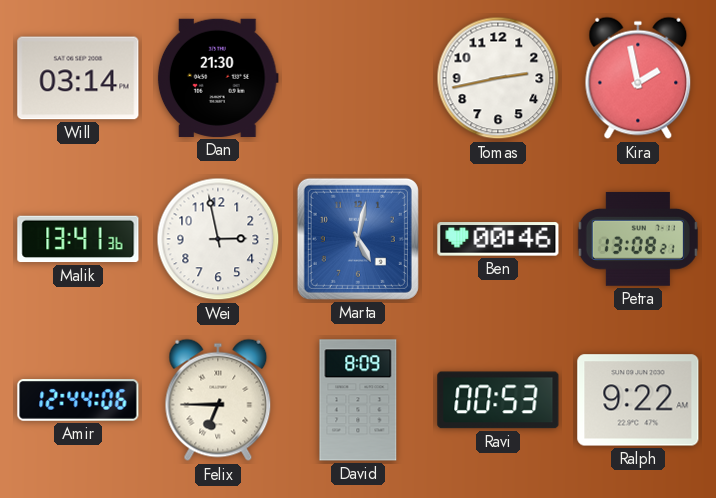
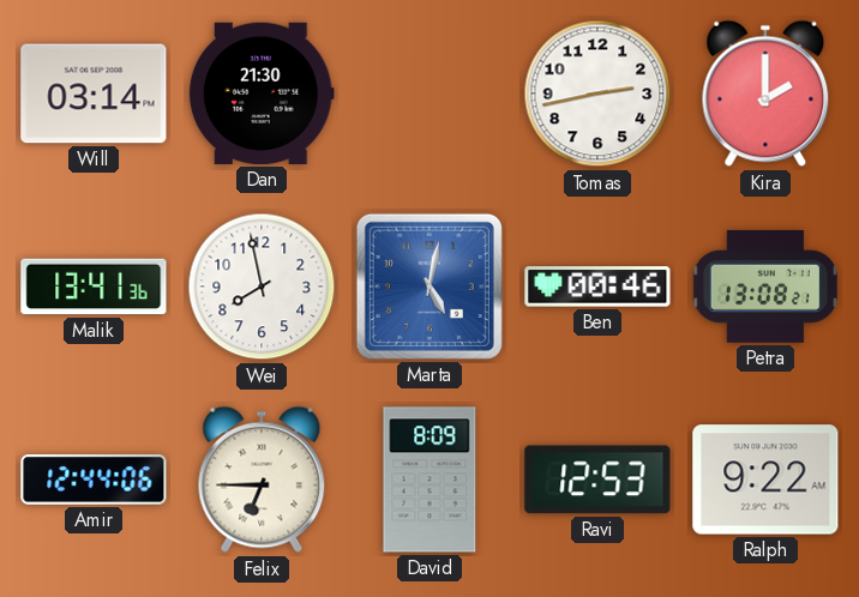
Kira: 1:58 -> 2:00
Wei: 2:58 -> 7:58
Ravi: 00:53 -> 12:53
